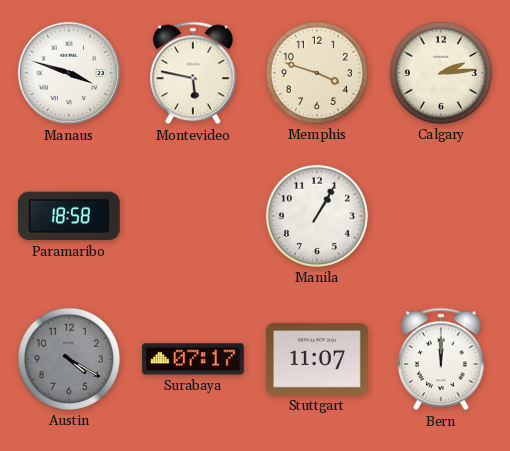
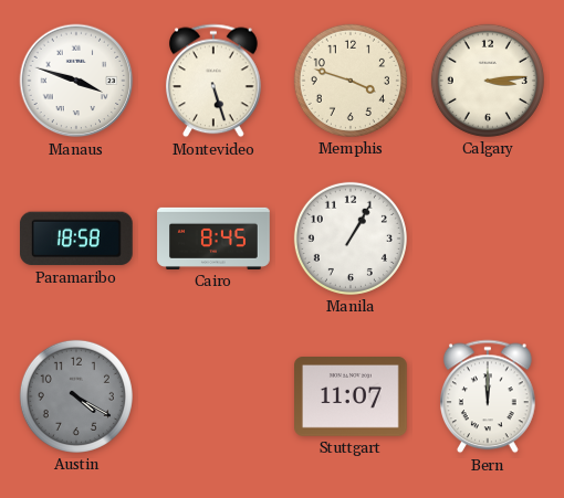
Montevideo: 5:47 -> 5:27
Calgary: 2:14 -> 3:14
Cairo: none -> 8:45
Surabaya: 07:17 -> none
